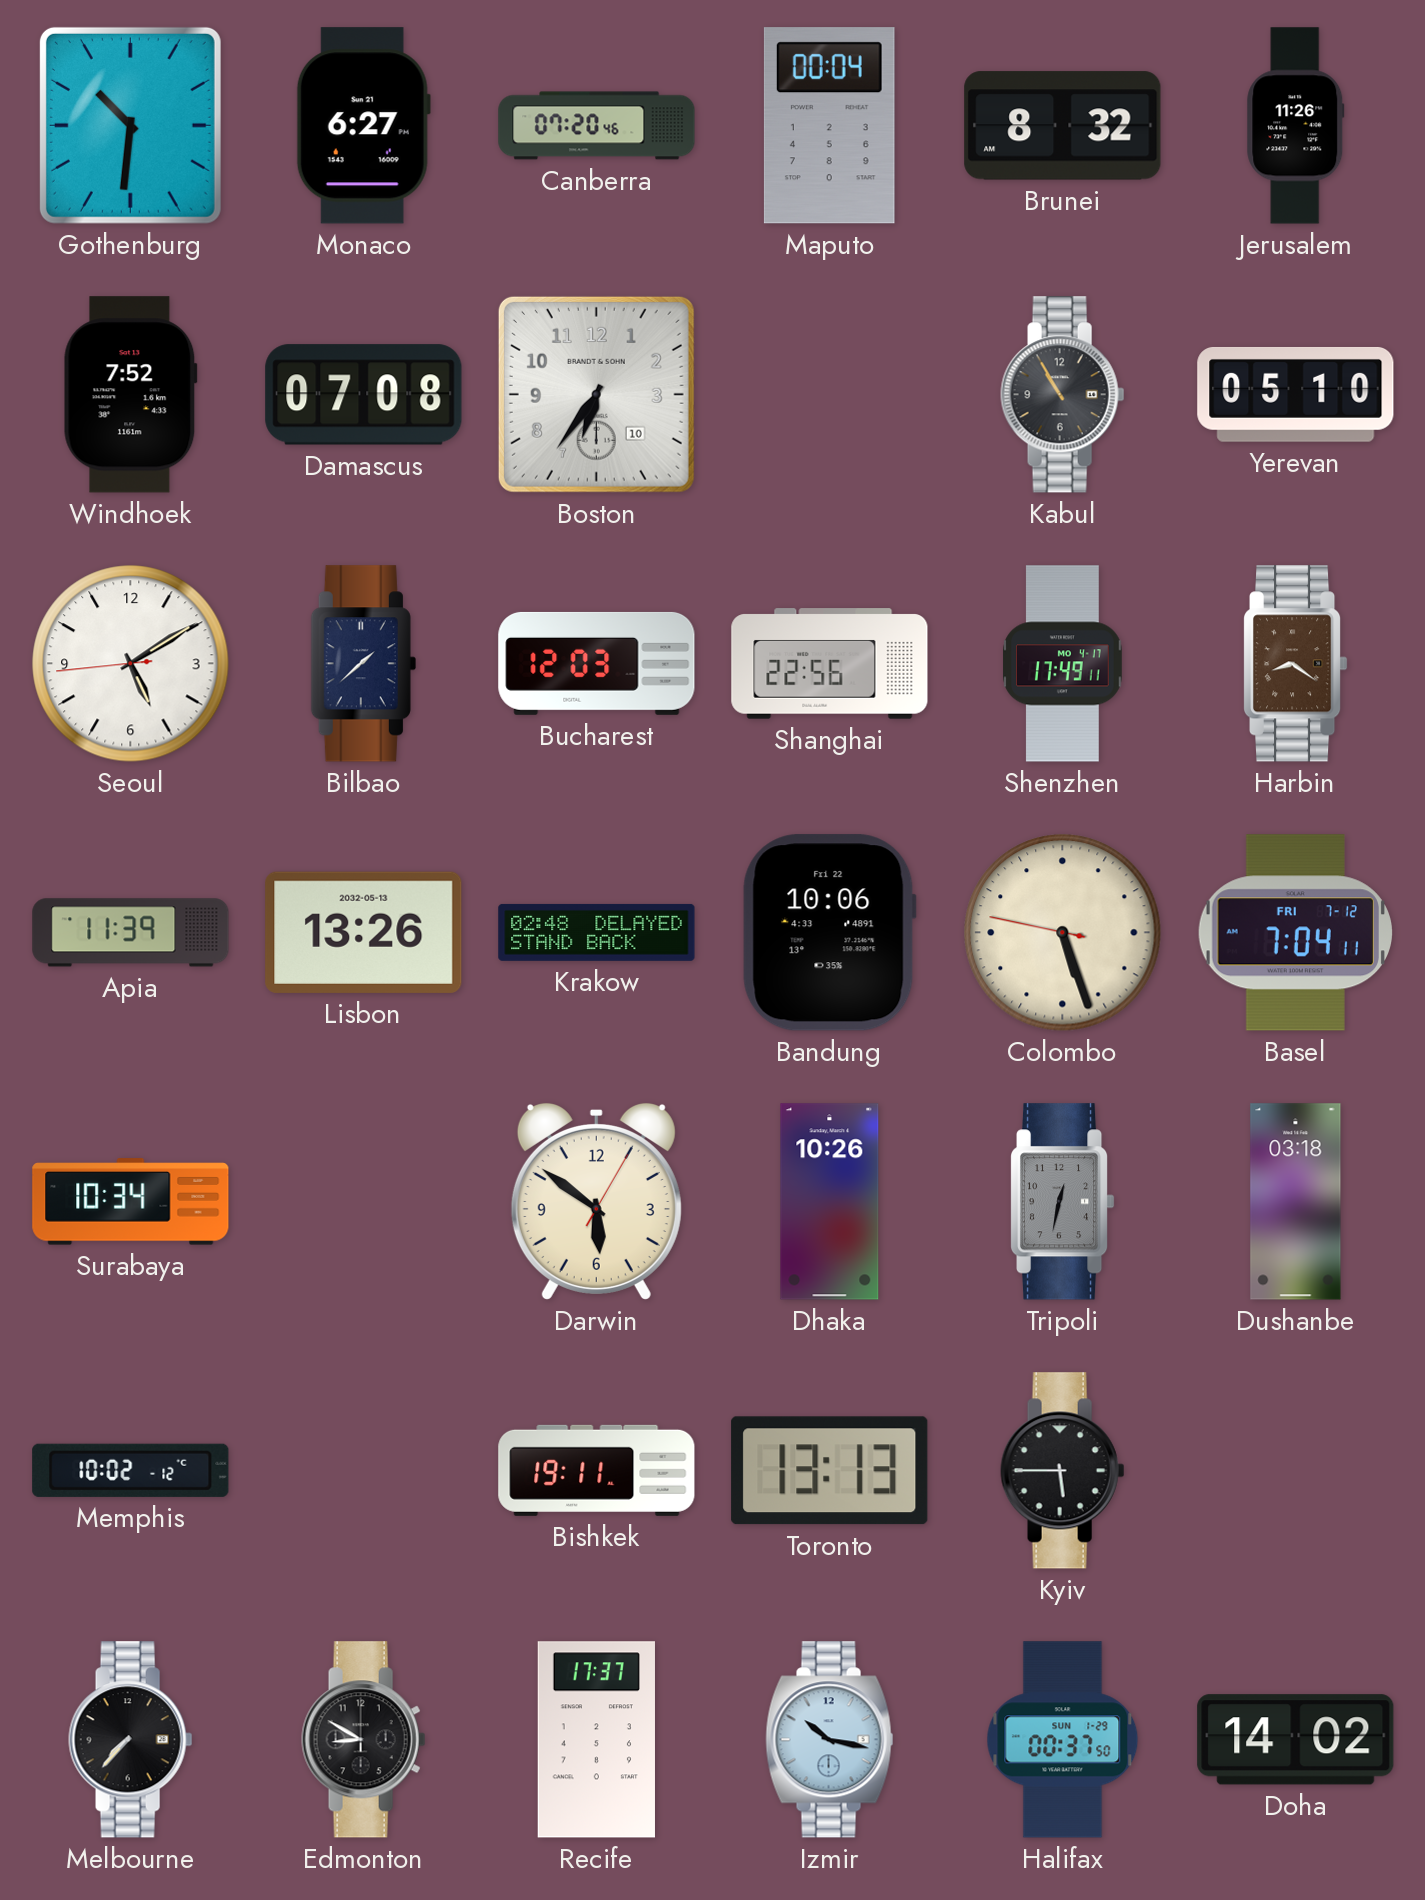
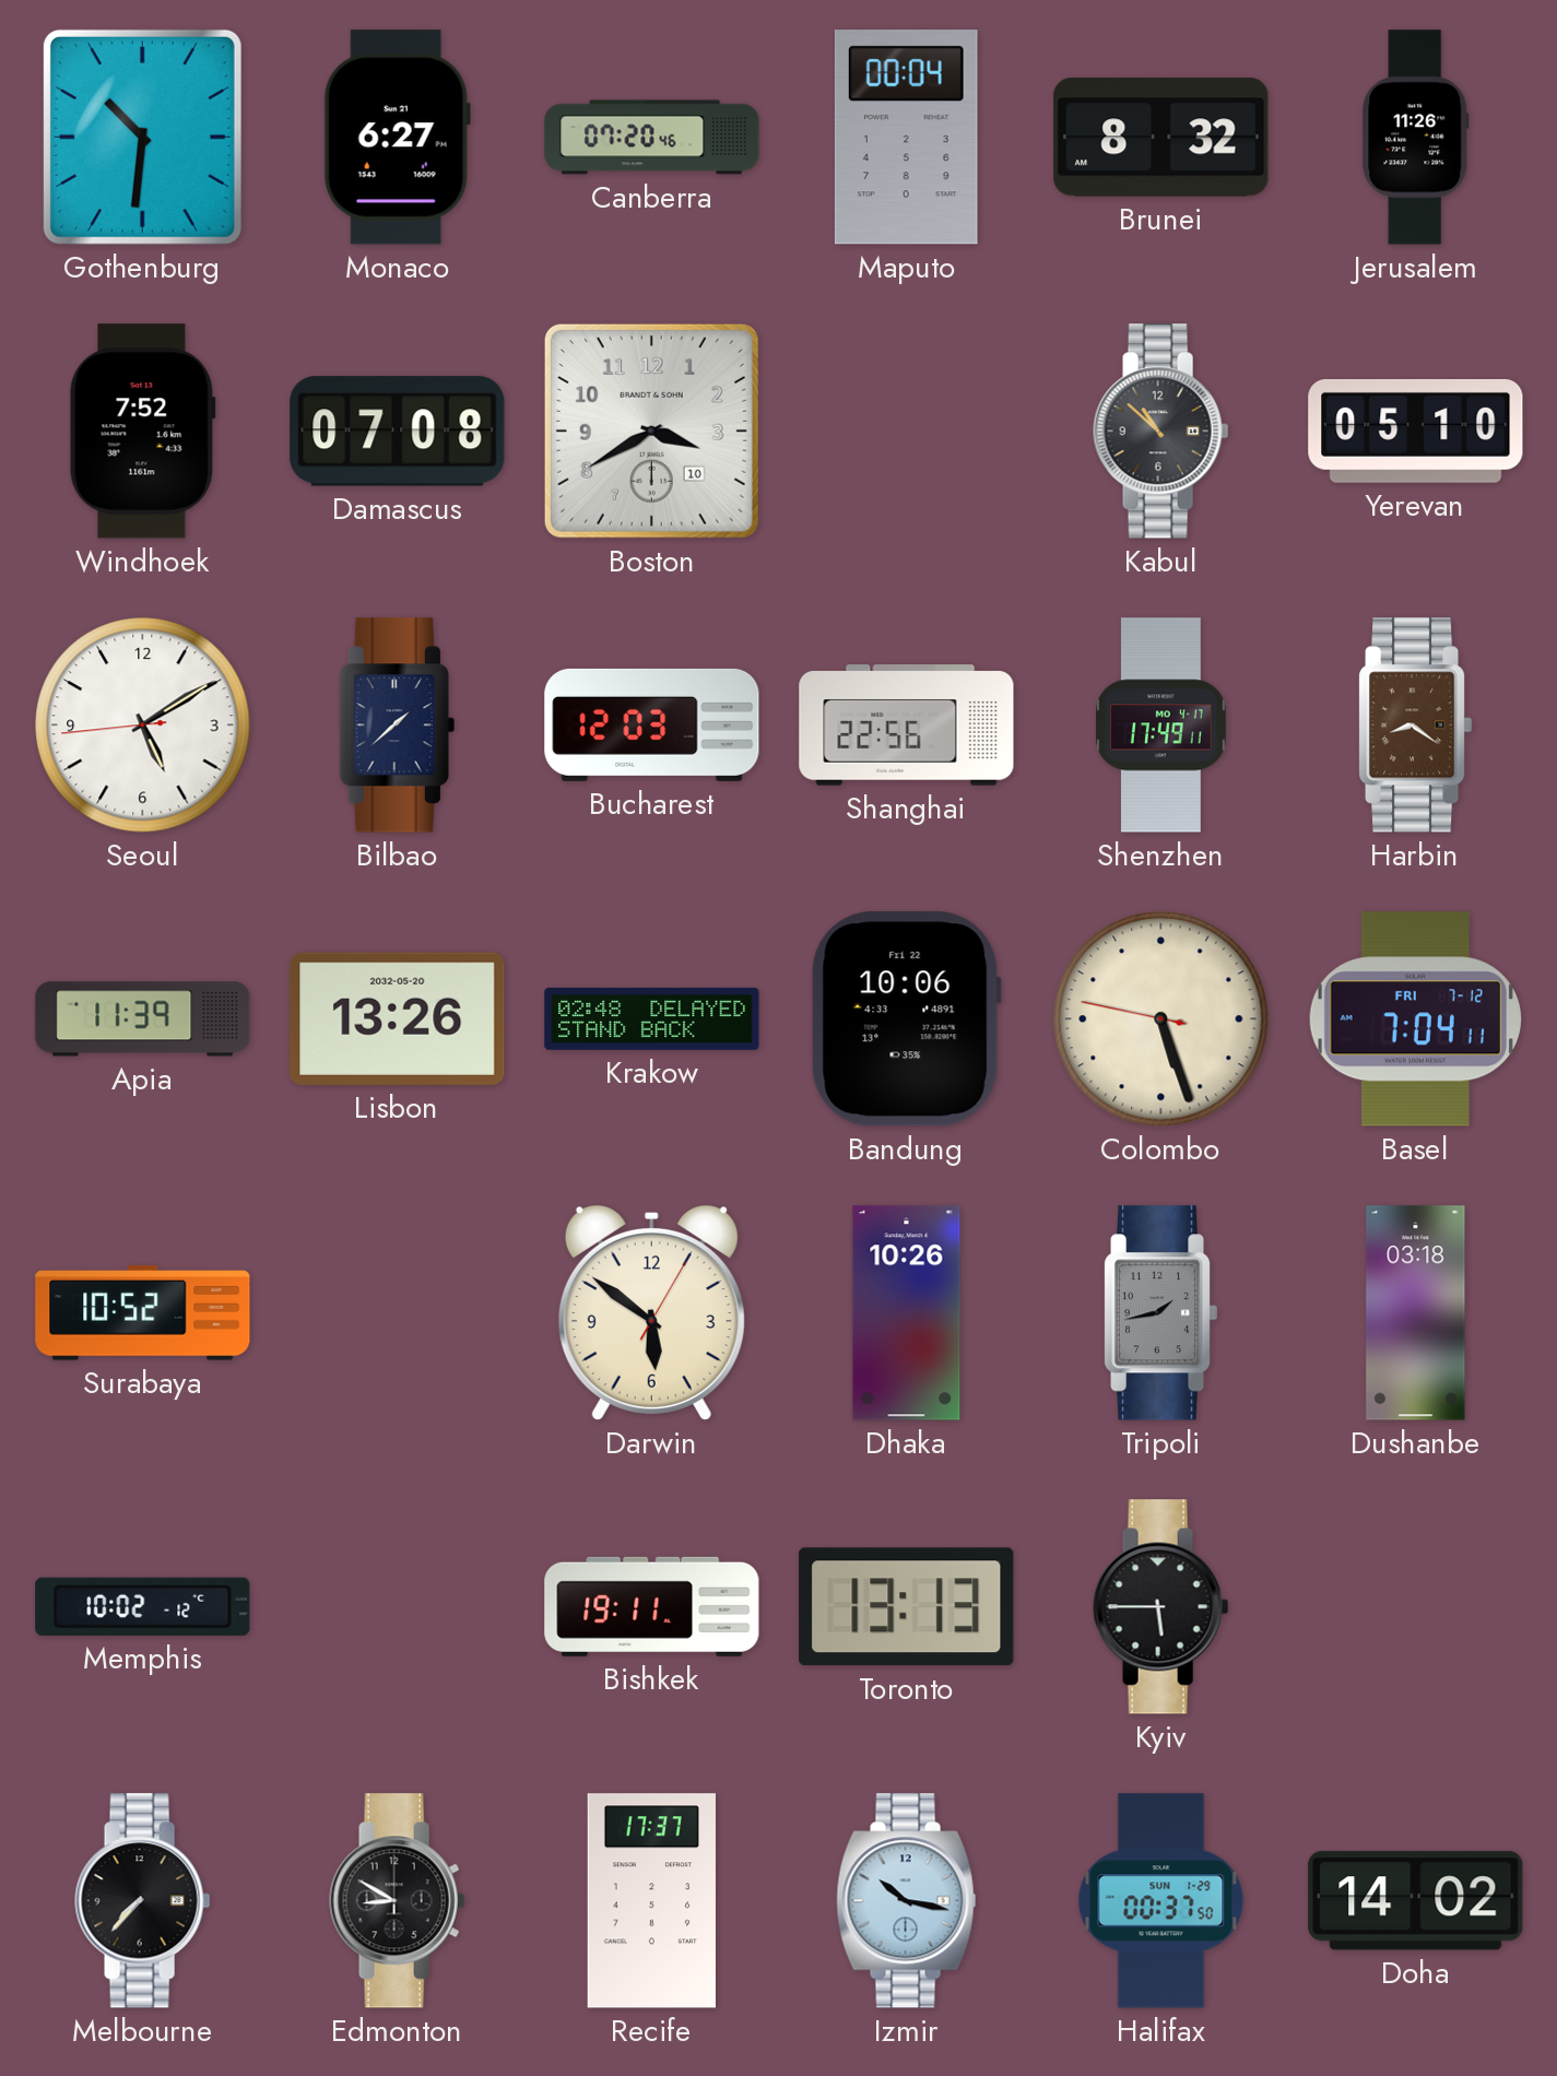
Boston: 6:36 -> 3:40
Kabul: 10:55 -> 10:52
Lisbon date: 2032-05-13 -> 2032-05-20
Surabaya: 10:34 -> 10:52
Tripoli: 12:32 -> 1:43
